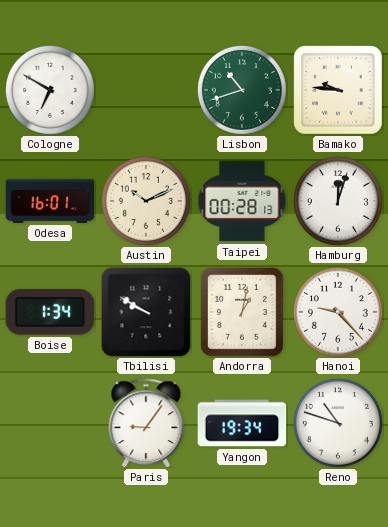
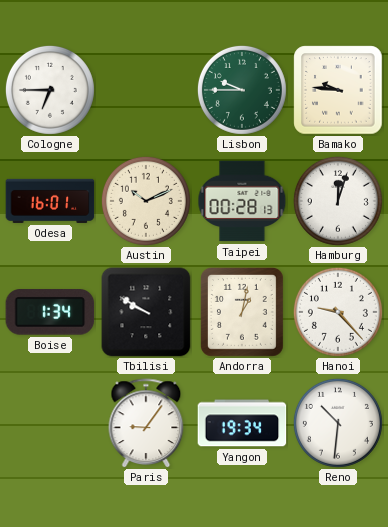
Cologne: 6:50 -> 6:45
Lisbon: 10:42 -> 9:45
Reno: 10:48 -> 10:31
